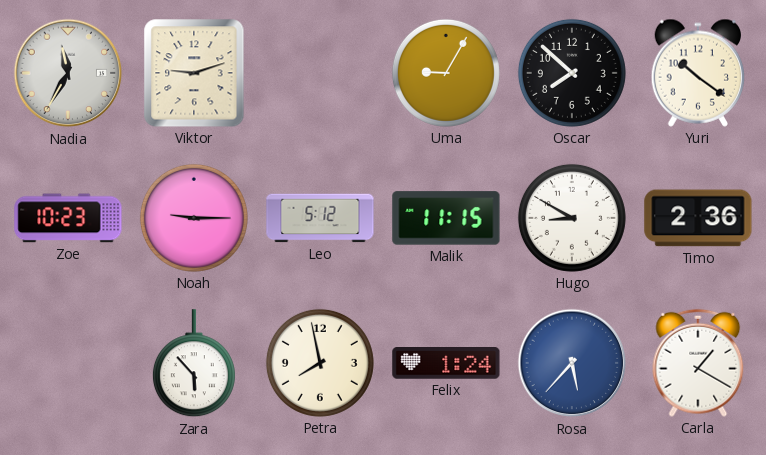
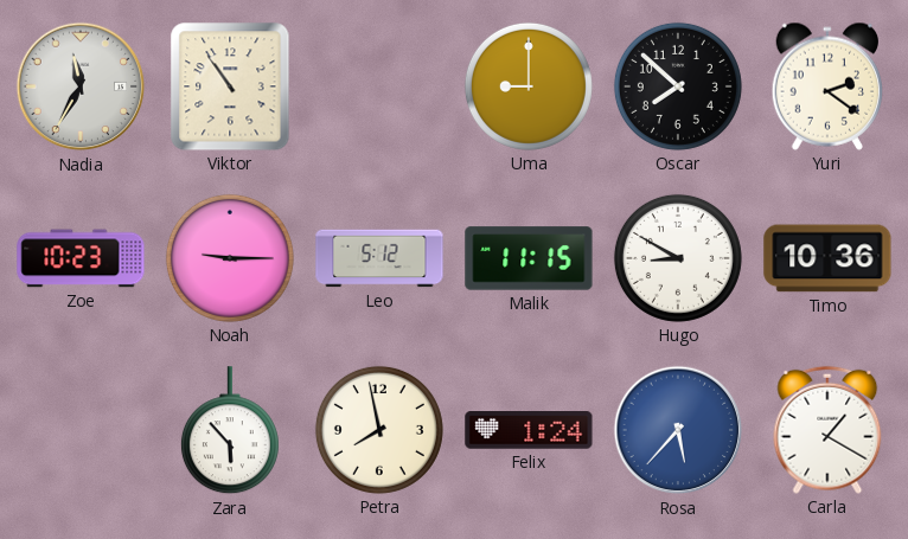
Viktor: 9:12 -> 10:54
Uma: 9:05 -> 9:00
Yuri: 10:21 -> 2:21
Timo: 2:36 -> 10:36
